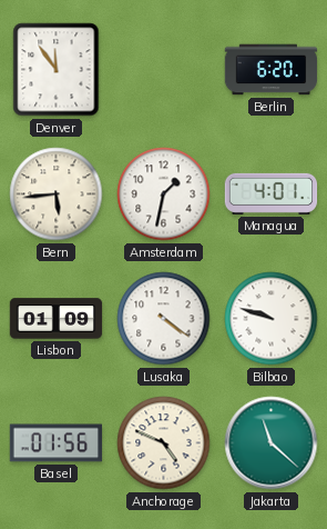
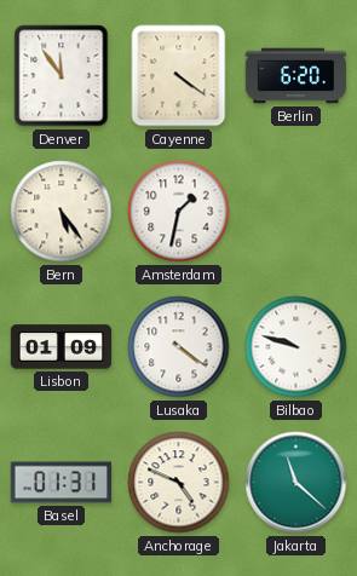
Cayenne: none -> 4:21
Bern: 5:44 -> 5:24
Managua: 4:01 -> none
Basel: 01:56 -> 01:31
